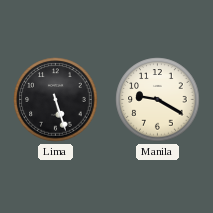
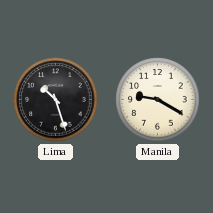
Lima: 5:27 -> 10:27
